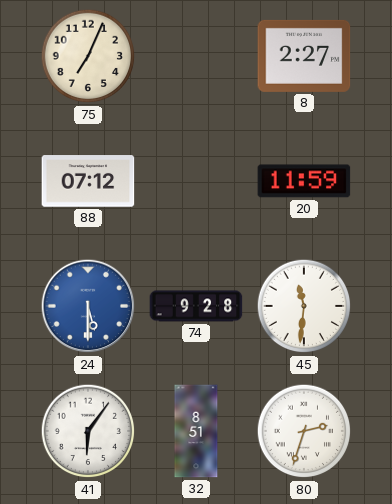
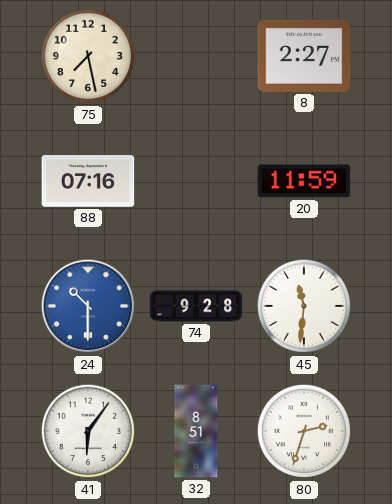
75: 7:04 -> 7:28
88: 07:12 -> 07:16
24: 5:30 -> 10:30
